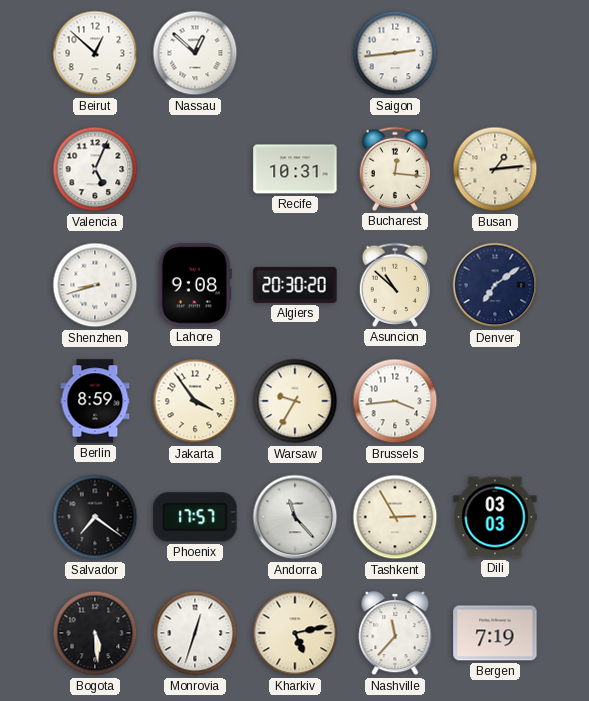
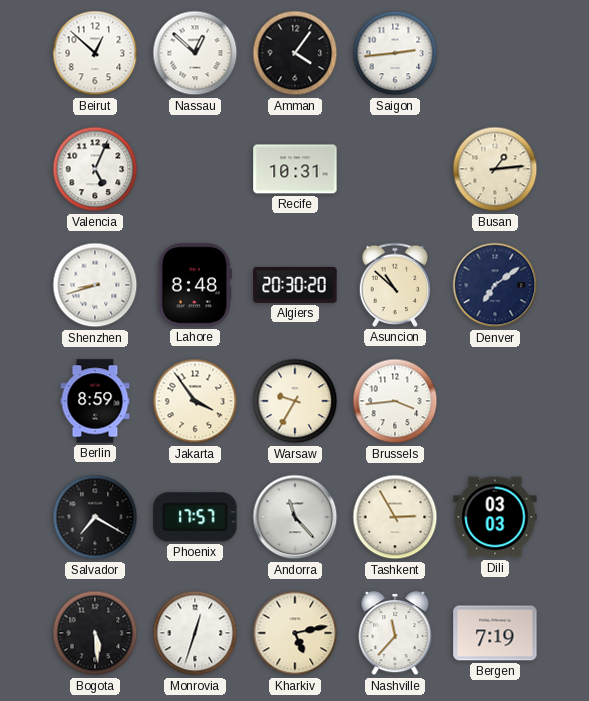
Amman: none -> 4:06
Bucharest: 12:16 -> none
Lahore: 9:08 -> 8:48
Salvador: 7:21 -> 7:20
